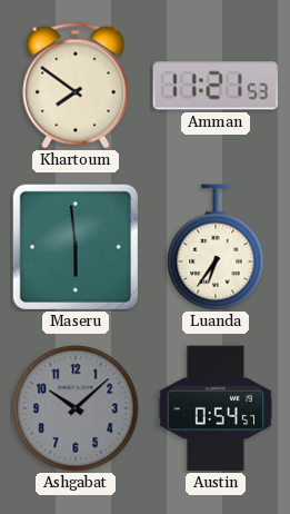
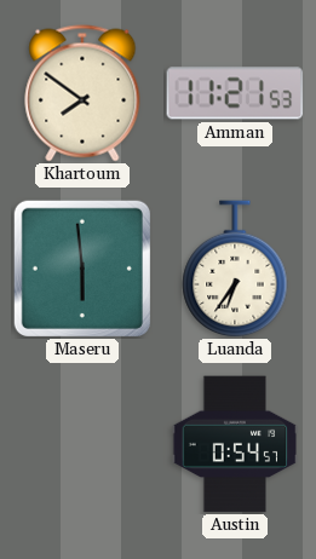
Ashgabat: 10:08 -> none
